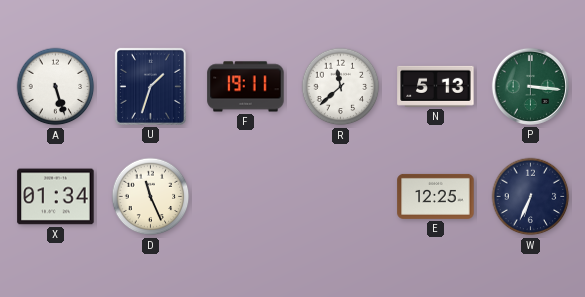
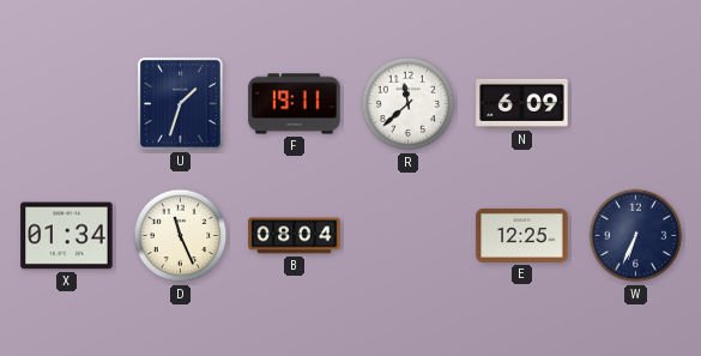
A: 5:27 -> none
N: 5:13 -> 6:09
P: 3:16 -> none
B: none -> 08:04
